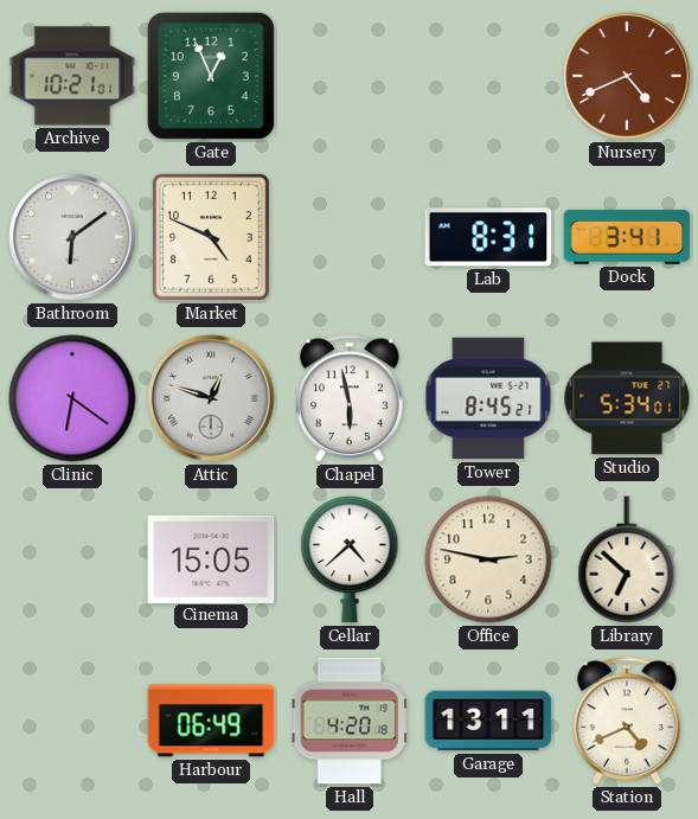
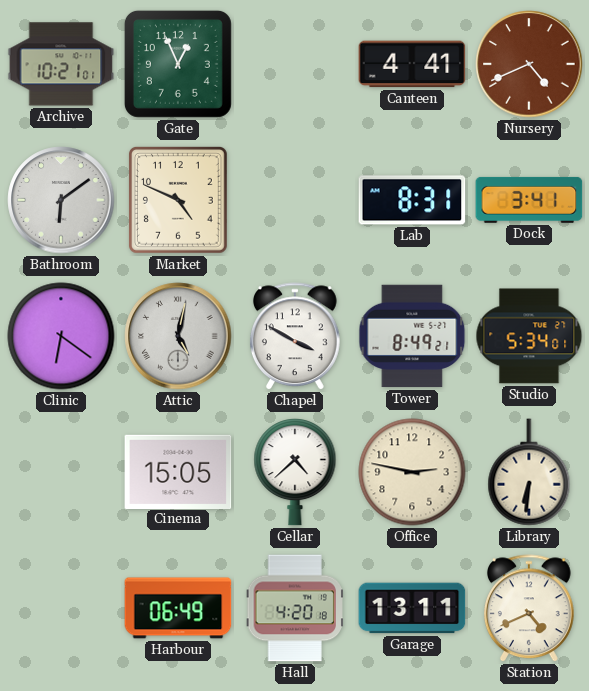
Canteen: none -> 4:41
Attic: 12:48 -> 5:02
Chapel: 5:58 -> 3:50
Tower: 8:45 -> 8:49
Library: 6:52 -> 6:31
